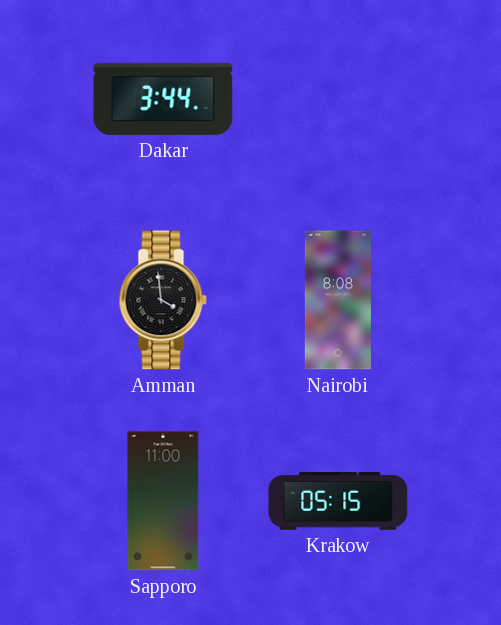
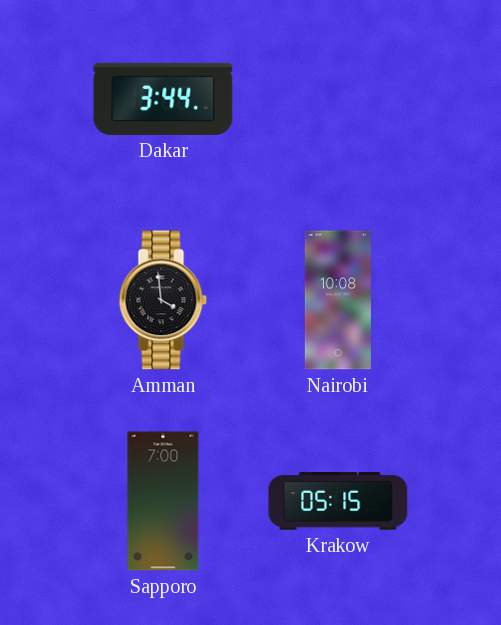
Nairobi: 8:08 -> 10:08
Sapporo: 11:00 -> 7:00
